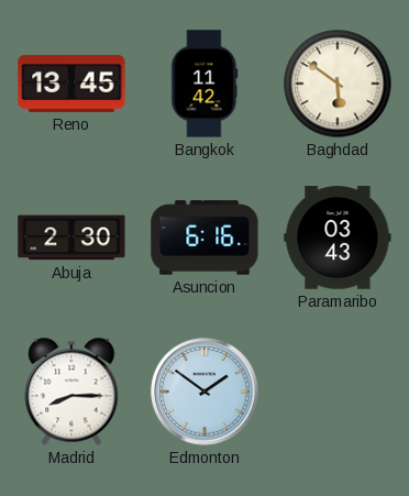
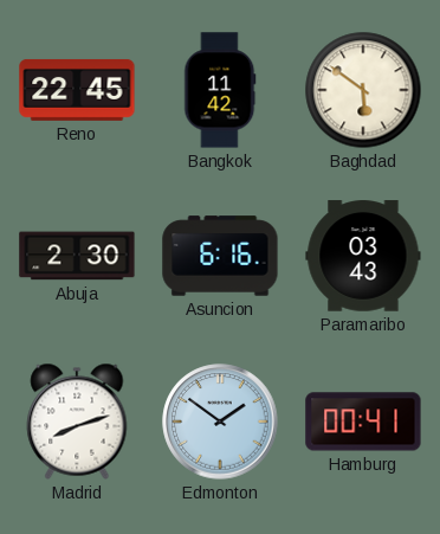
Reno: 13:45 -> 22:45
Madrid: 8:15 -> 8:12
Hamburg: none -> 00:41
